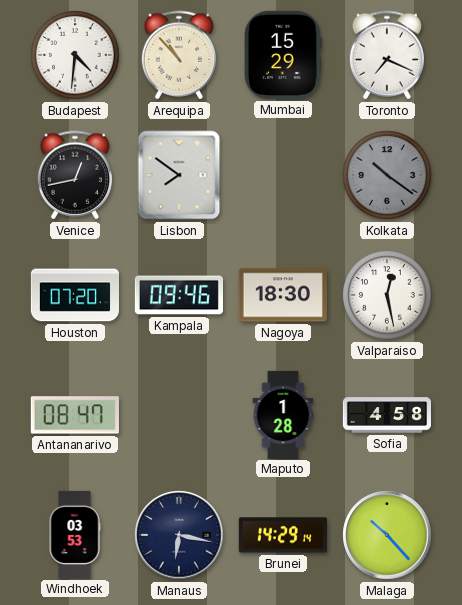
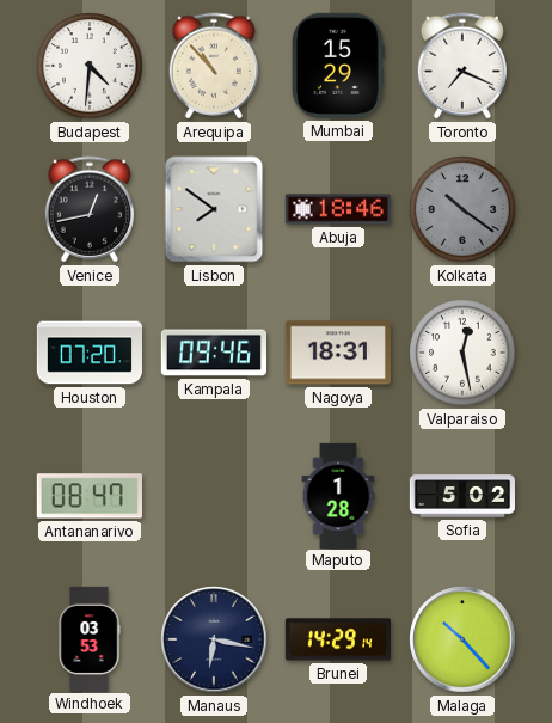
Abuja: none -> 18:46
Nagoya: 18:30 -> 18:31
Sofia: 4:58 -> 5:02
